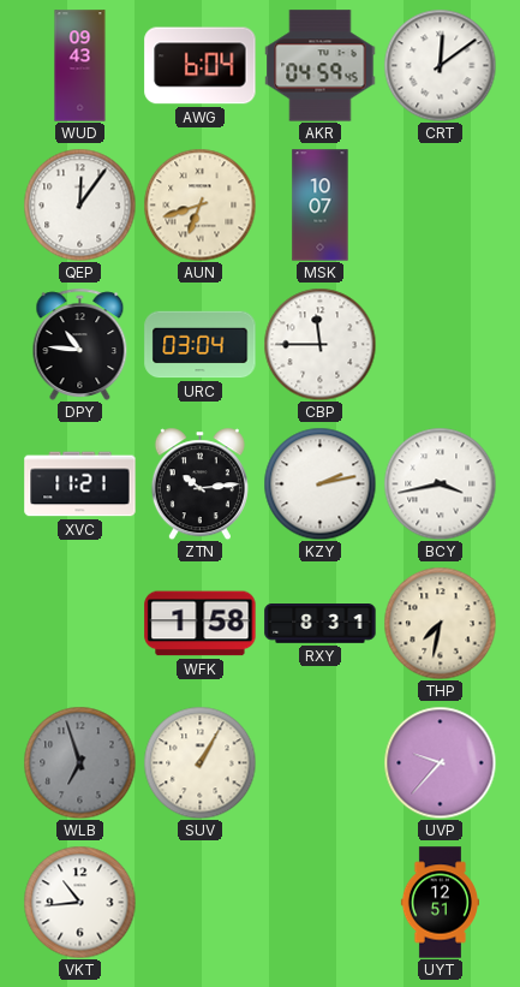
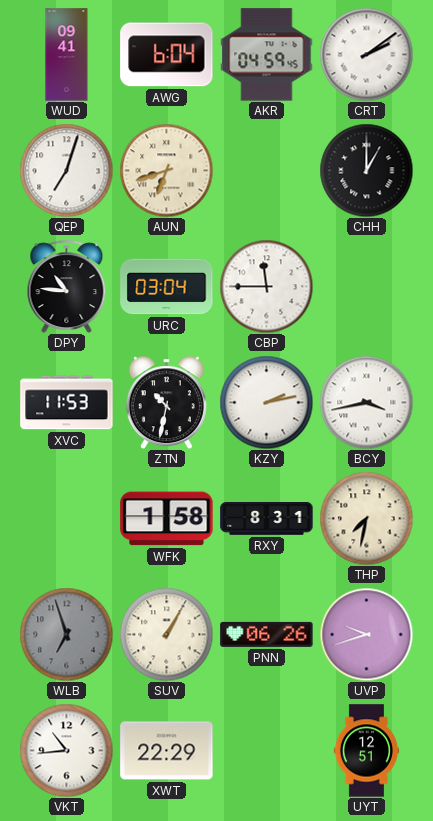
WUD: 09:43 -> 09:41
CRT: 12:09 -> 2:09
QEP: 12:06 -> 7:03
MSK: 10:07 -> none
CHH: none -> 1:00
XVC: 11:21 -> 11:53
ZTN: 10:14 -> 10:32
PNN: none -> 06:26
UVP: 9:37 -> 9:42
XWT: none -> 22:29
